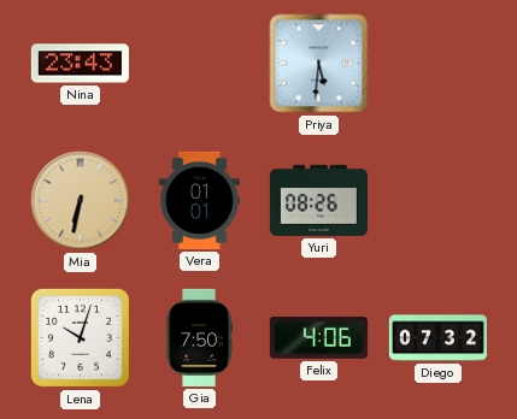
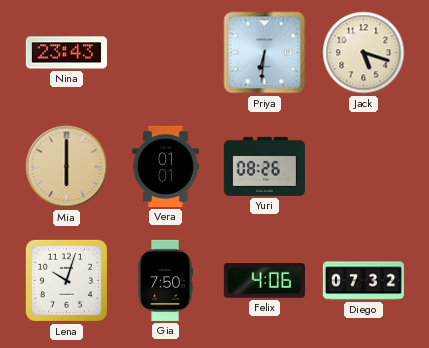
Priya: 5:31 -> 6:31
Jack: none -> 5:18
Mia: 6:32 -> 6:00
